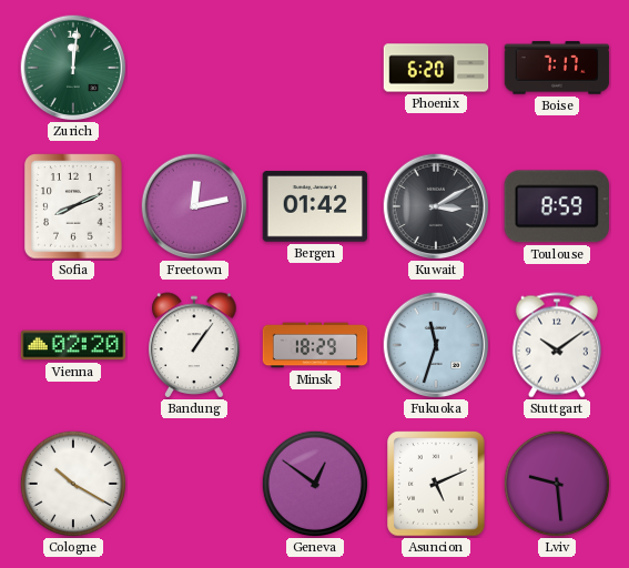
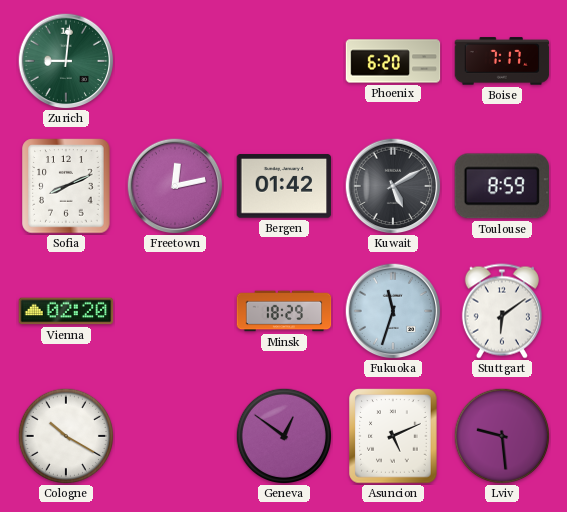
Zurich: 12:01 -> 9:01
Kuwait: 3:10 -> 5:10
Bandung: 1:06 -> none
Stuttgart: 10:09 -> 6:09
